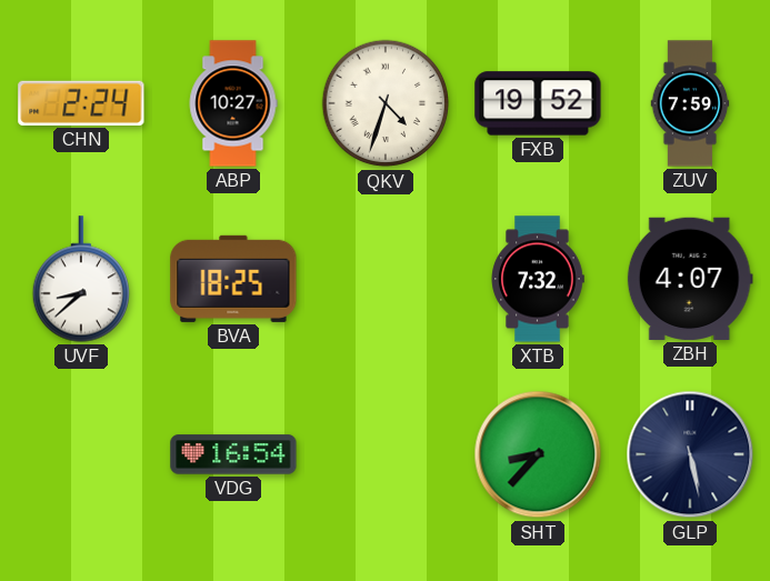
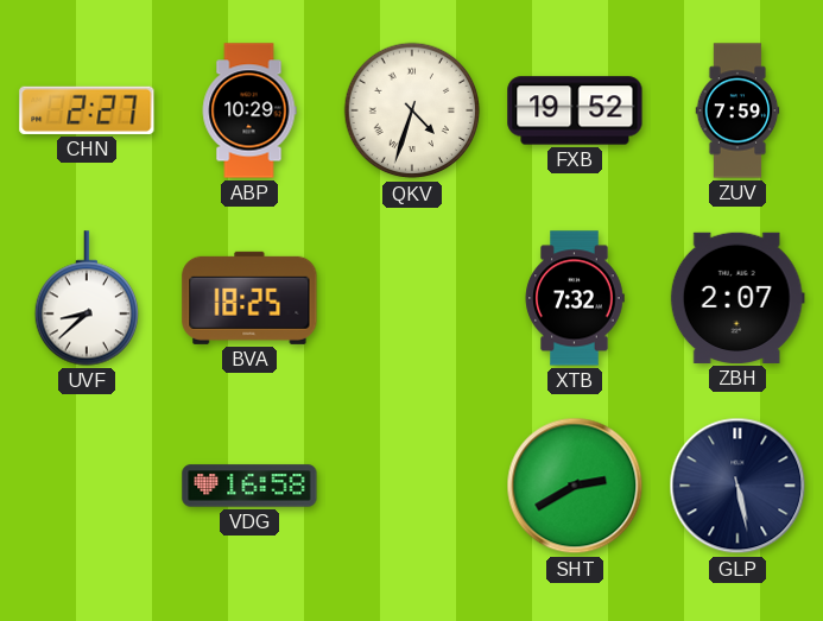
CHN: 2:24 -> 2:27
ABP: 10:27 -> 10:29
ZBH: 4:07 -> 2:07
VDG: 16:54 -> 16:58
SHT: 8:37 -> 2:40
